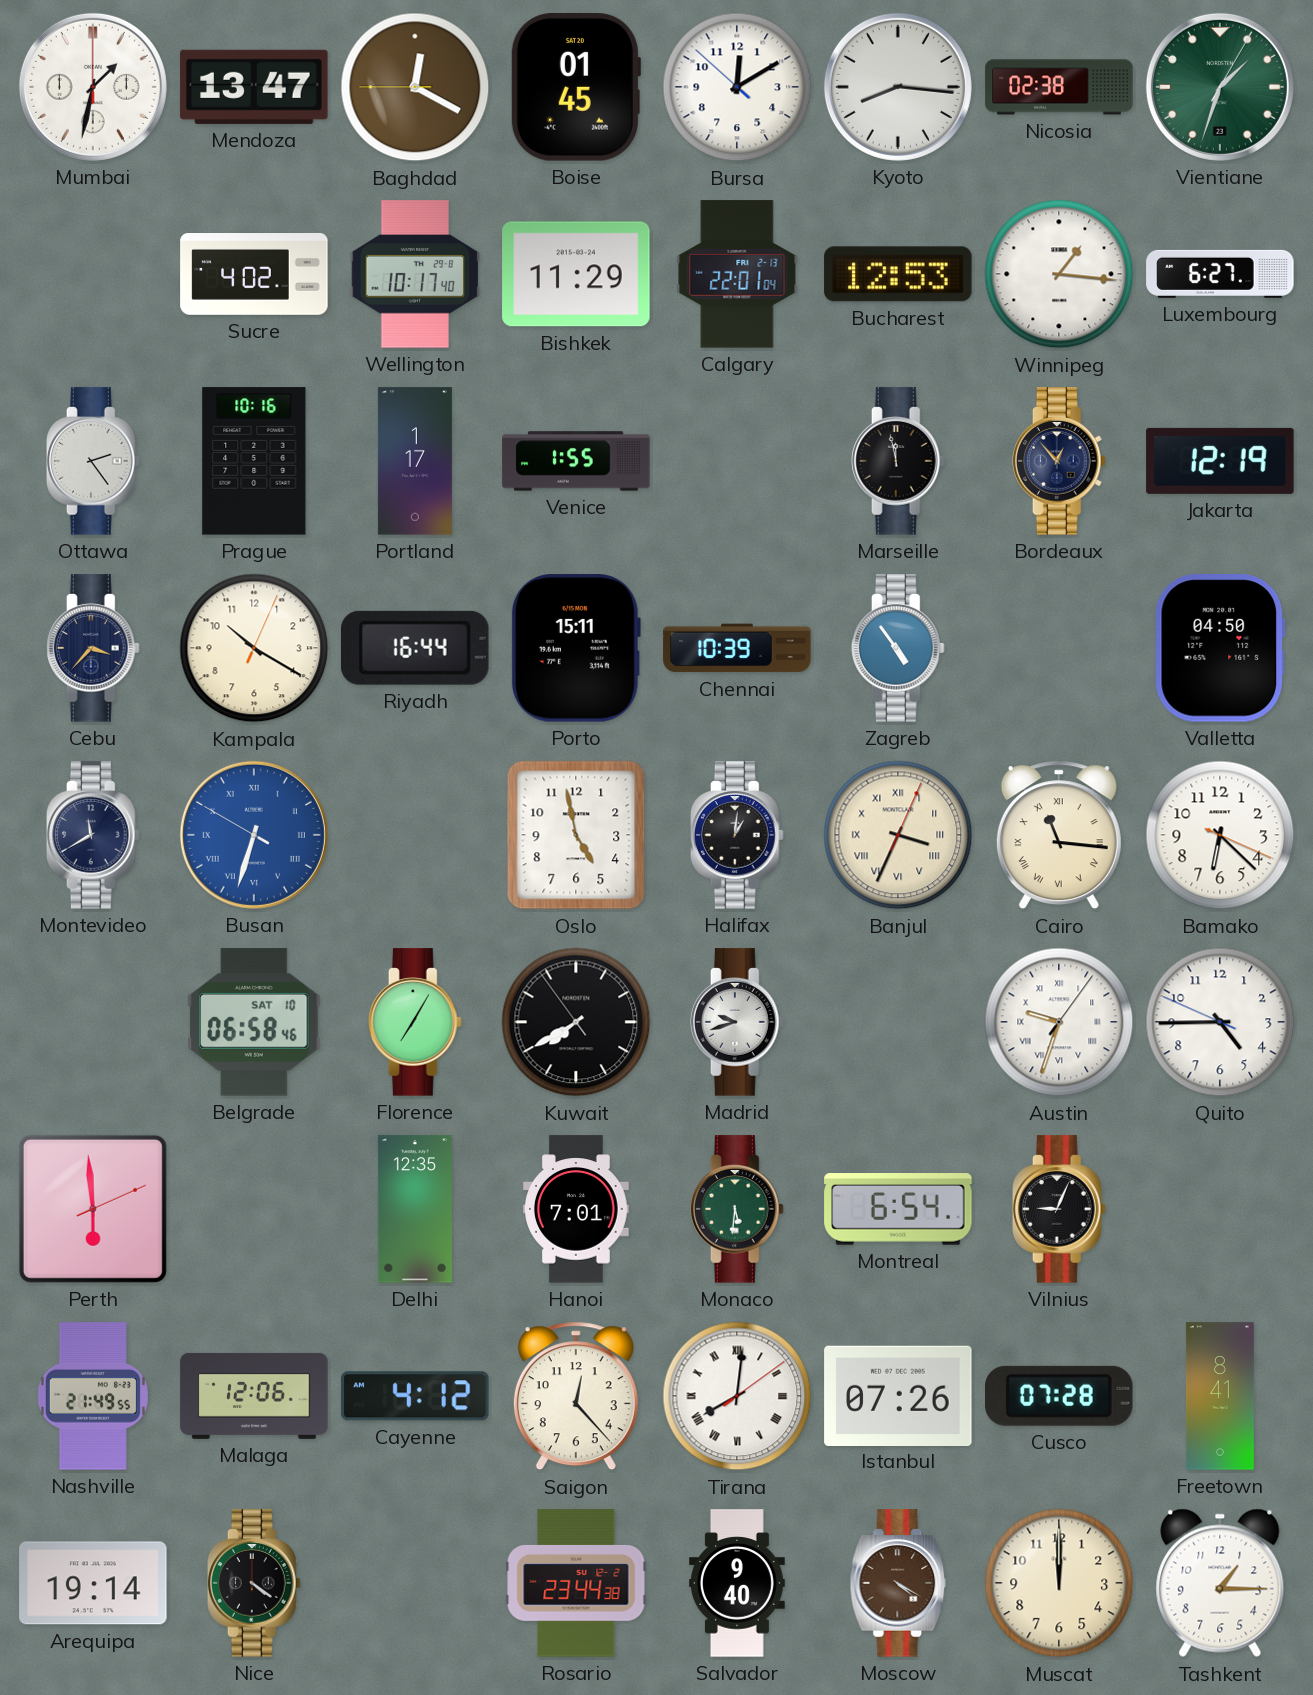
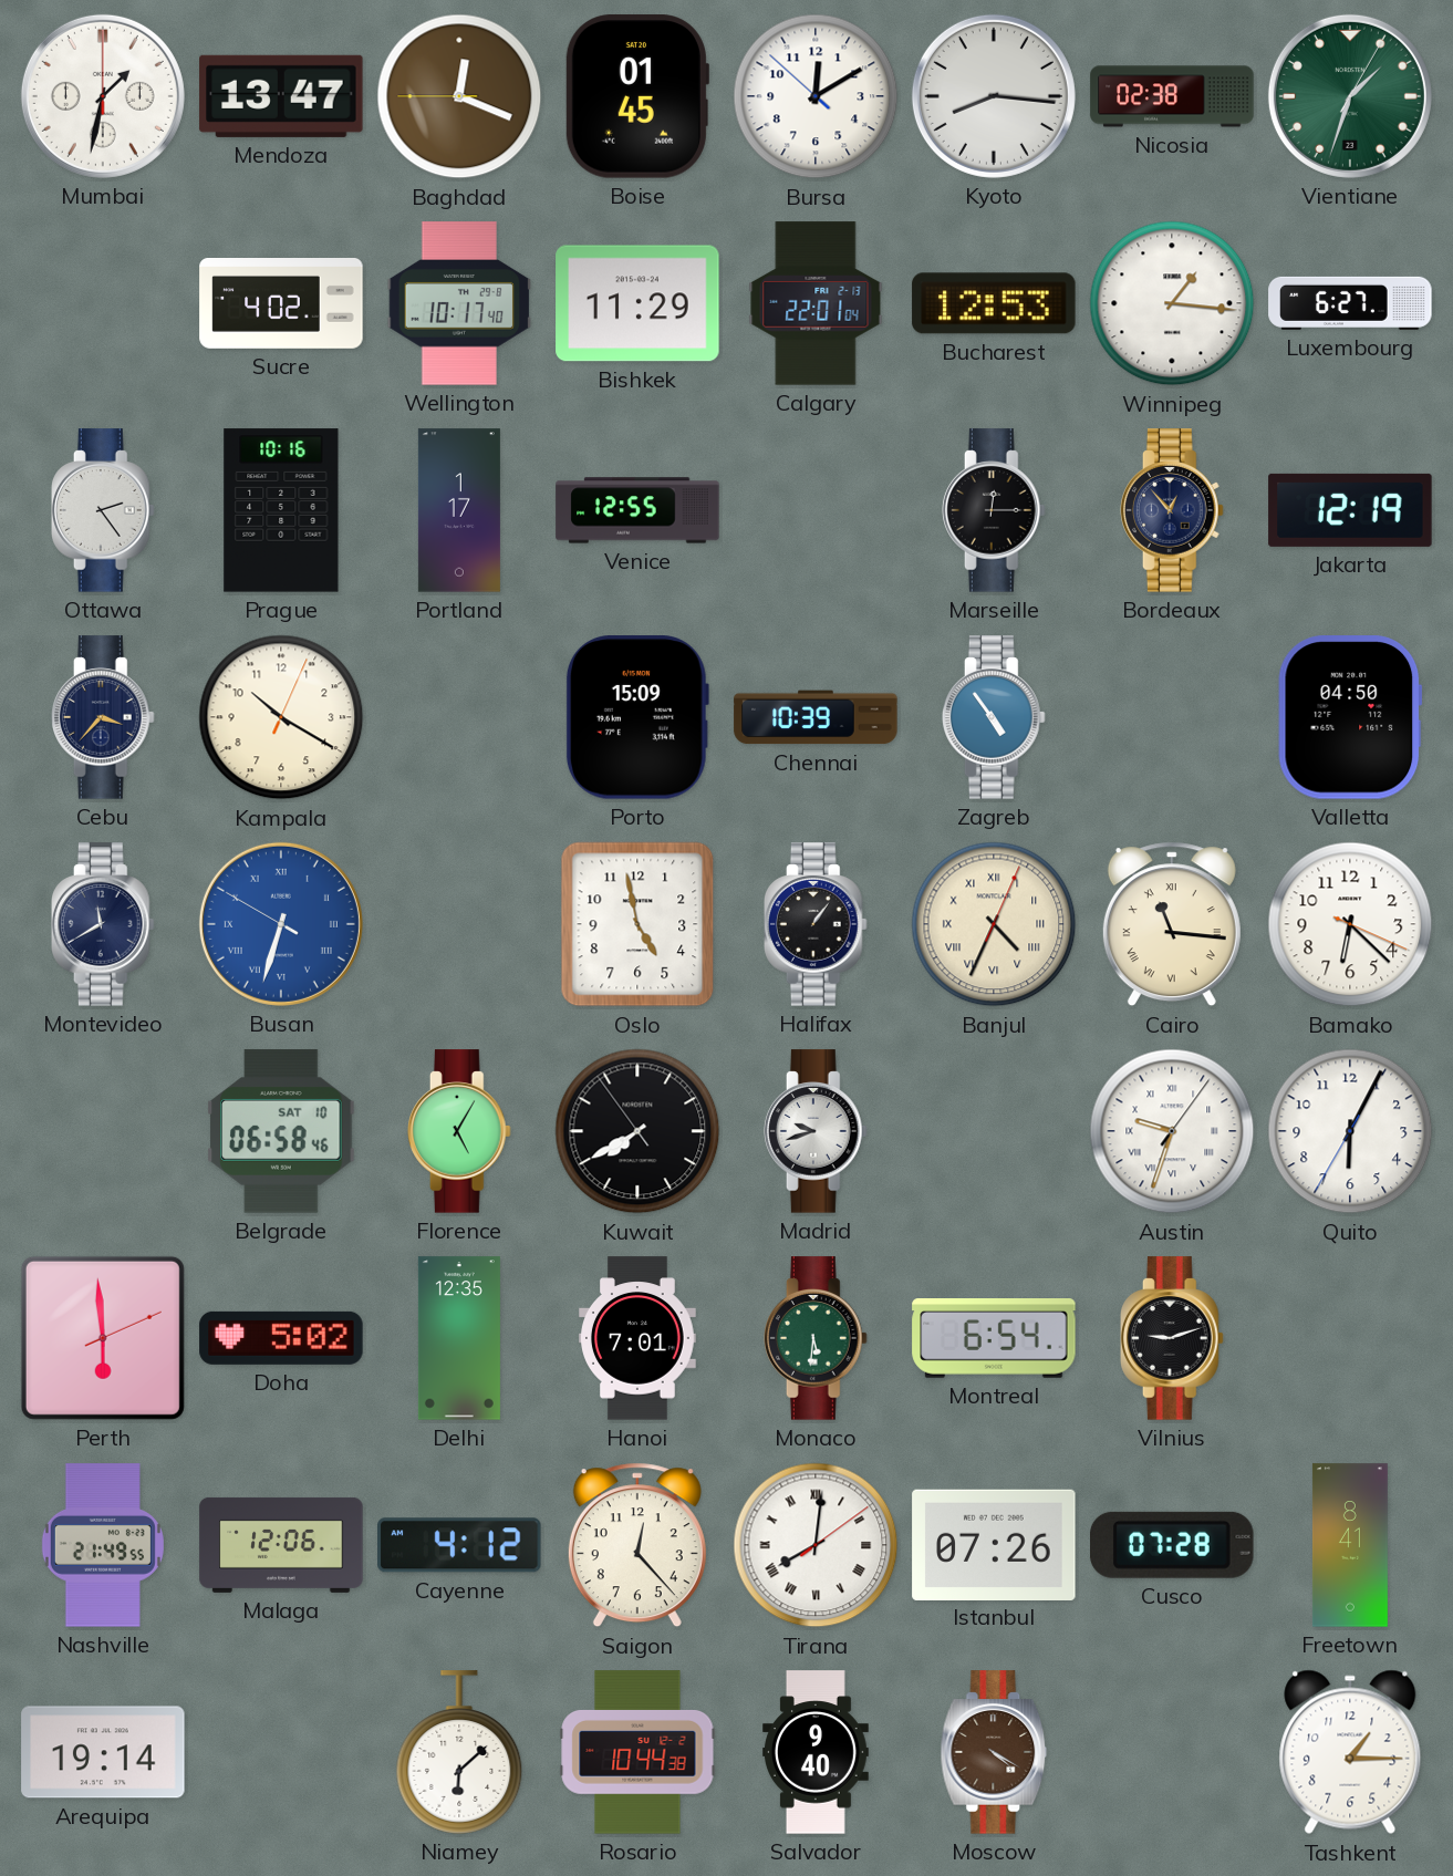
Baghdad: 12:19 -> 12:18
Venice: 1:55 -> 12:55
Marseille: 11:58 -> 12:15
Riyadh: 16:44 -> none
Porto: 15:11 -> 15:09
Halifax: 1:01 -> 1:06
Banjul: 3:34 -> 4:34
Florence: 7:05 -> 5:05
Quito: 4:44 -> 6:04
Doha: none -> 5:02
Vilnius: 9:04 -> 9:12
Nice: 4:21 -> none
Niamey: none -> 6:08
Rosario: 23:44 -> 10:44
Muscat: 12:00 -> none
